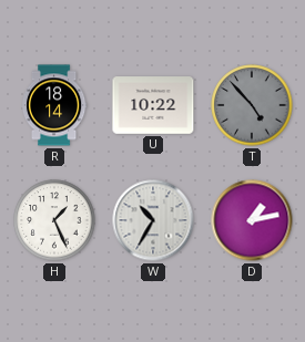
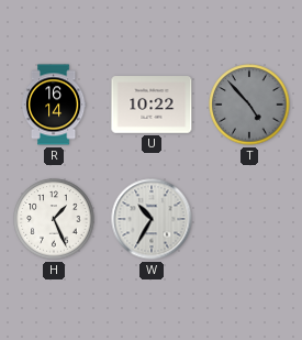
R: 18:14 -> 16:14
D: 1:13 -> none
